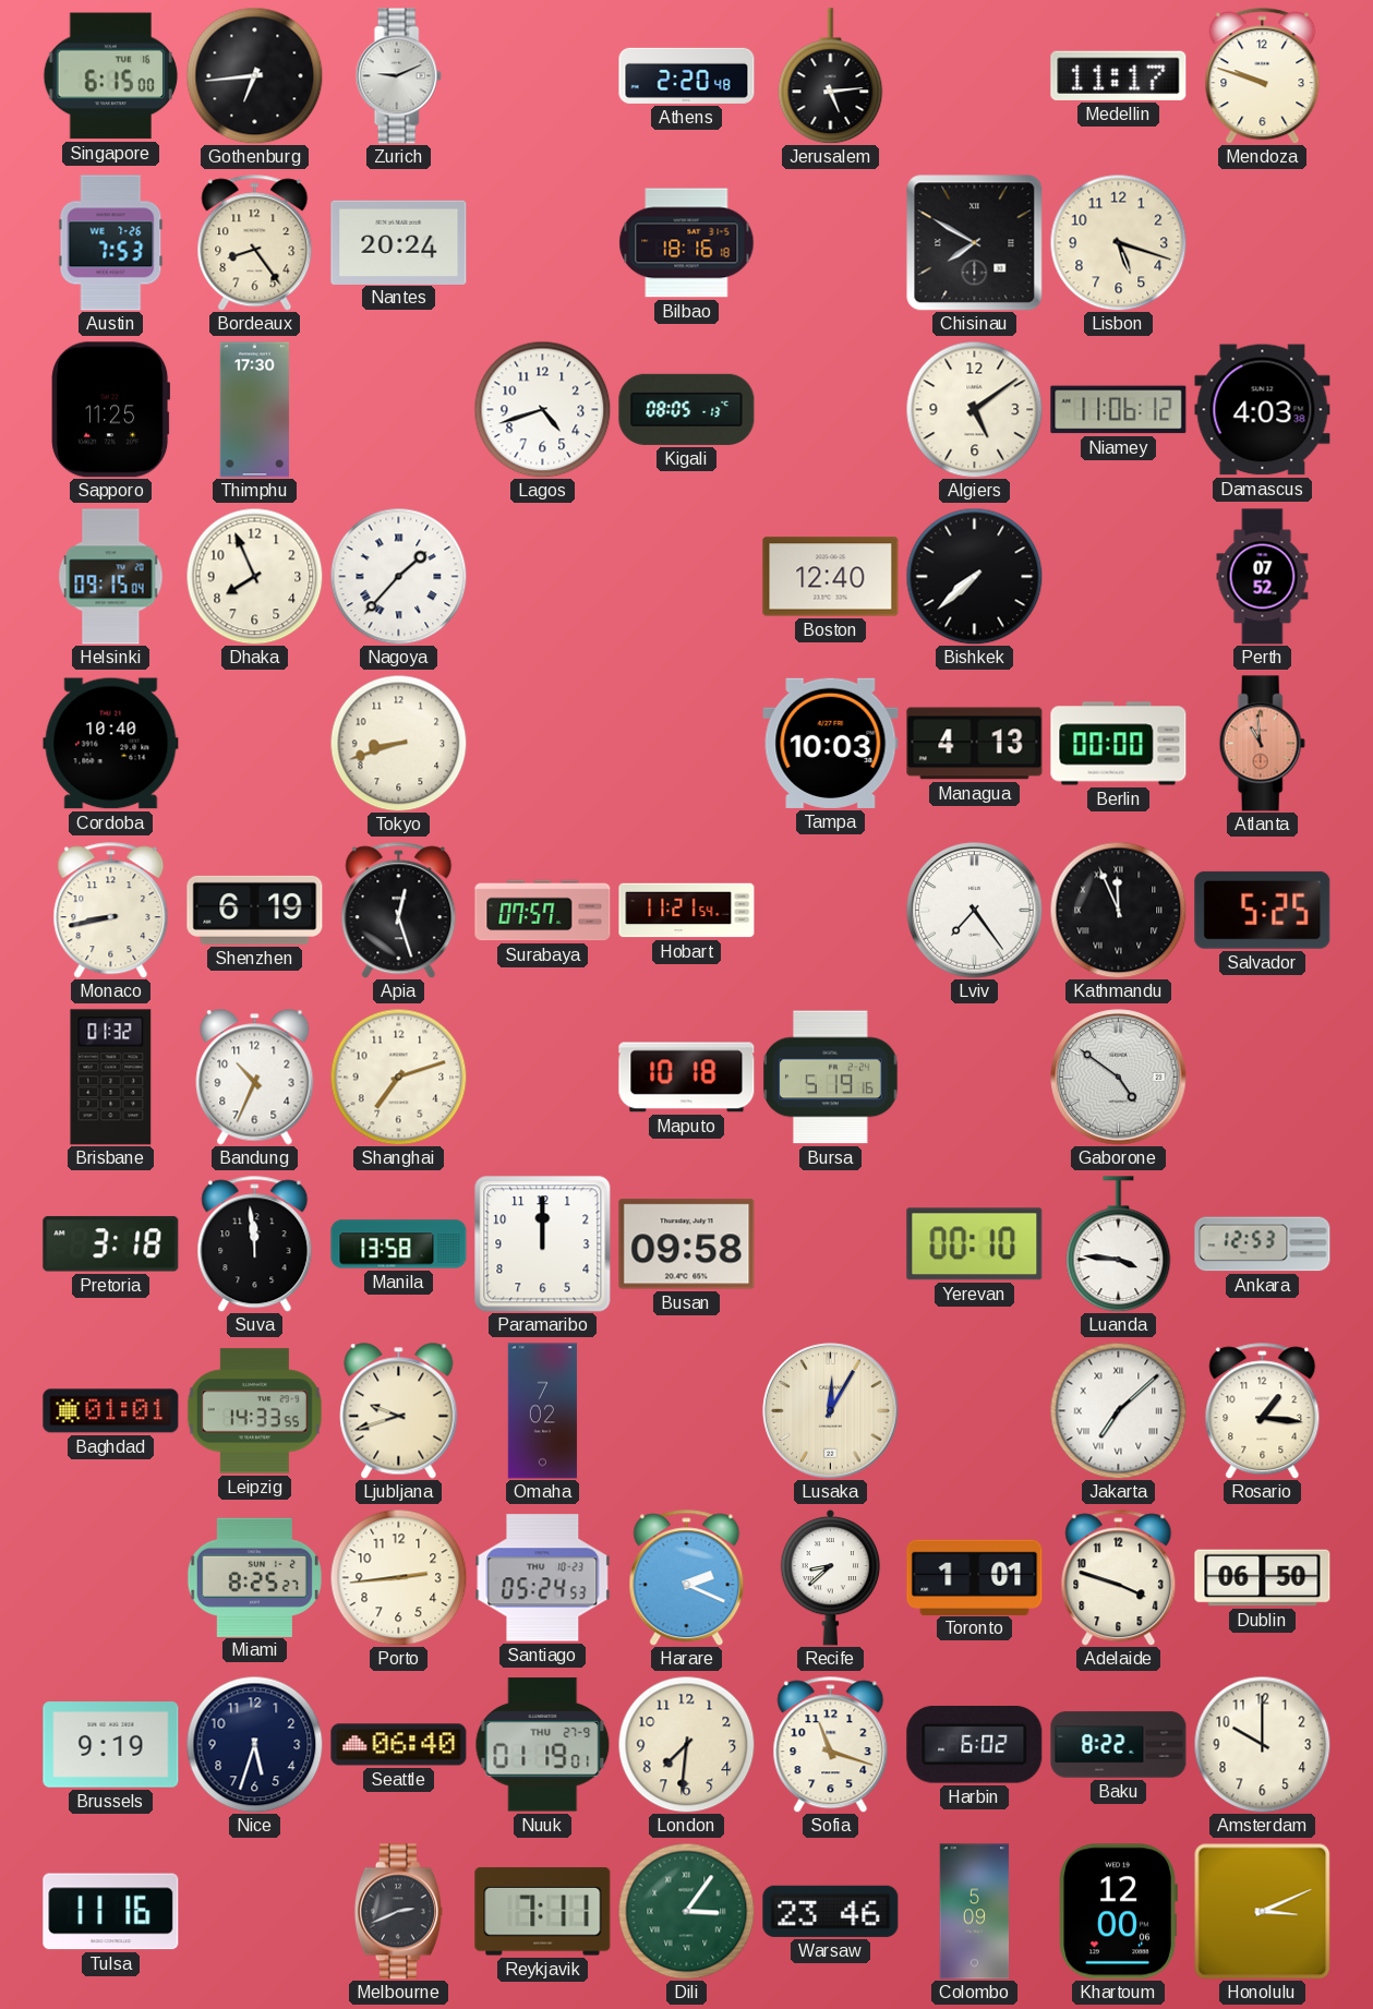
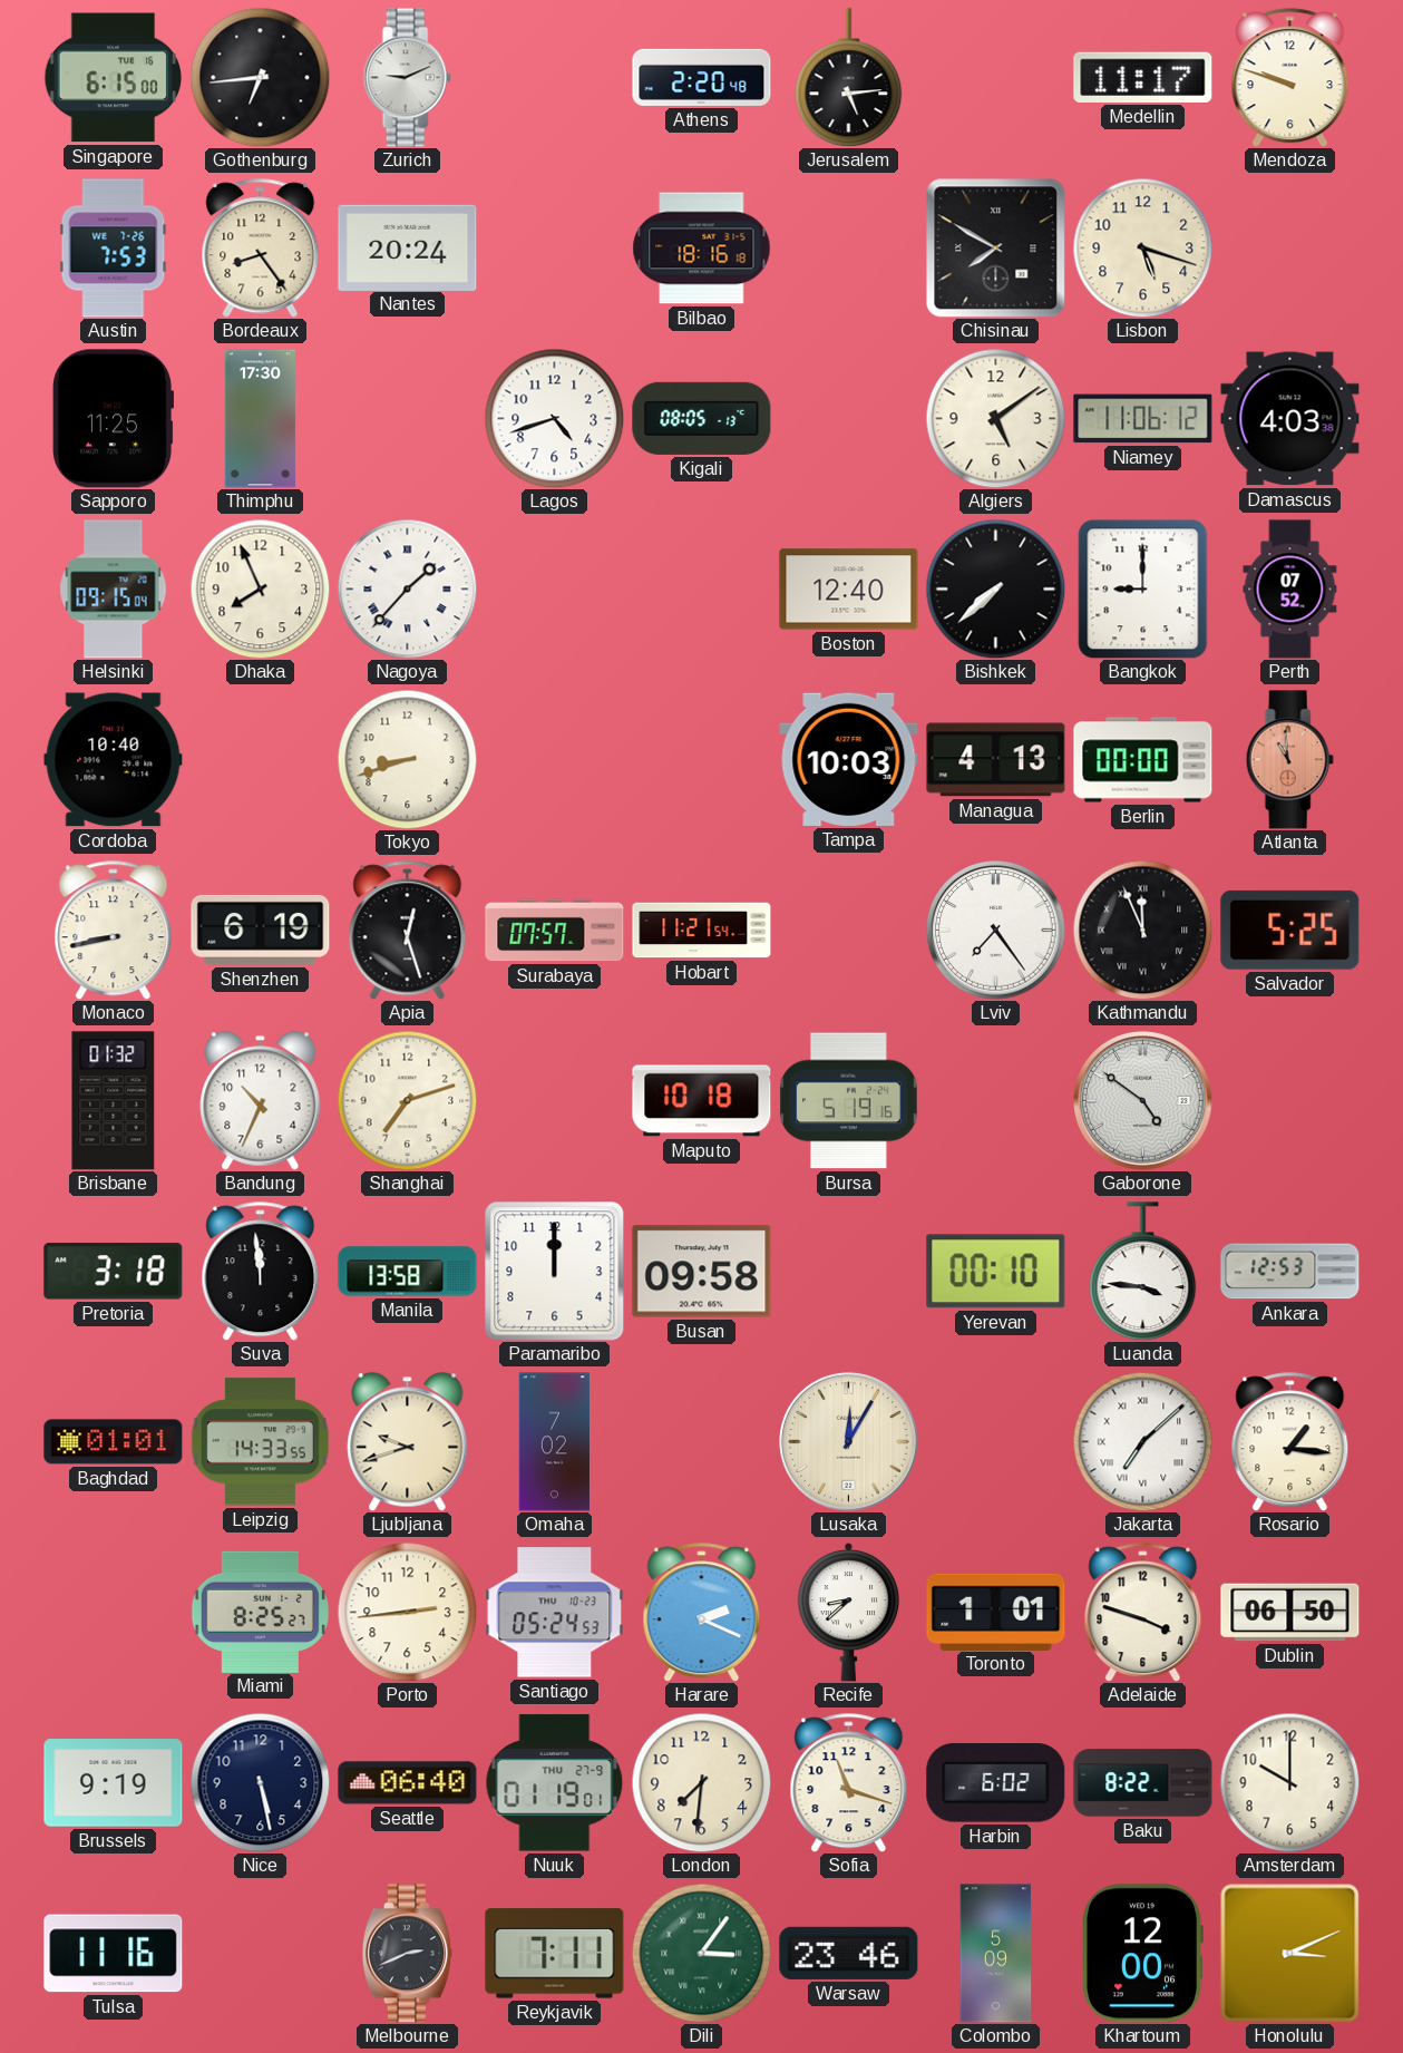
Bangkok: none -> 9:00
Nice: 5:33 -> 5:28
